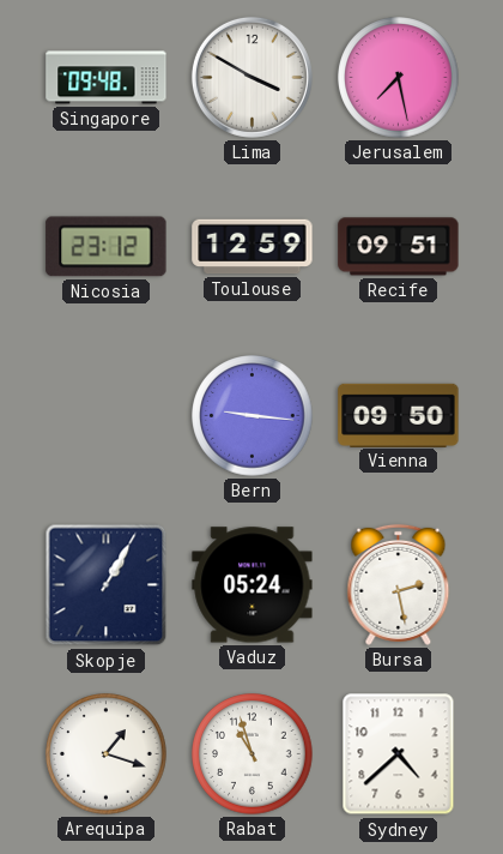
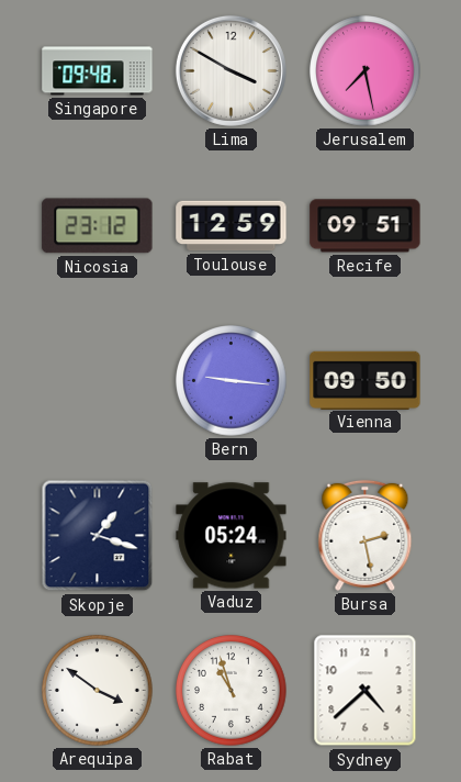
Skopje: 1:05 -> 1:18
Arequipa: 1:18 -> 3:51
